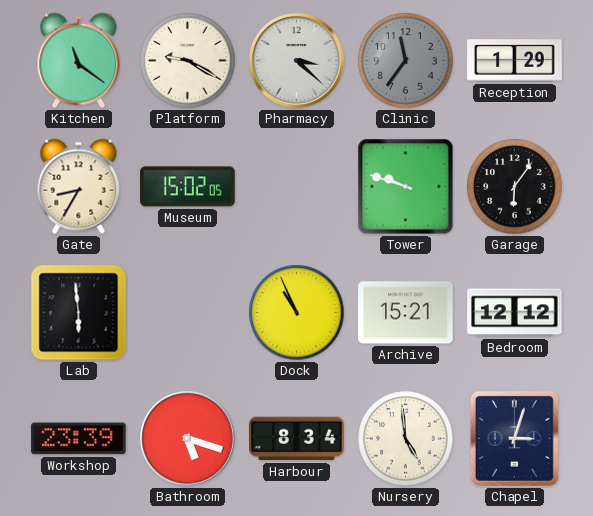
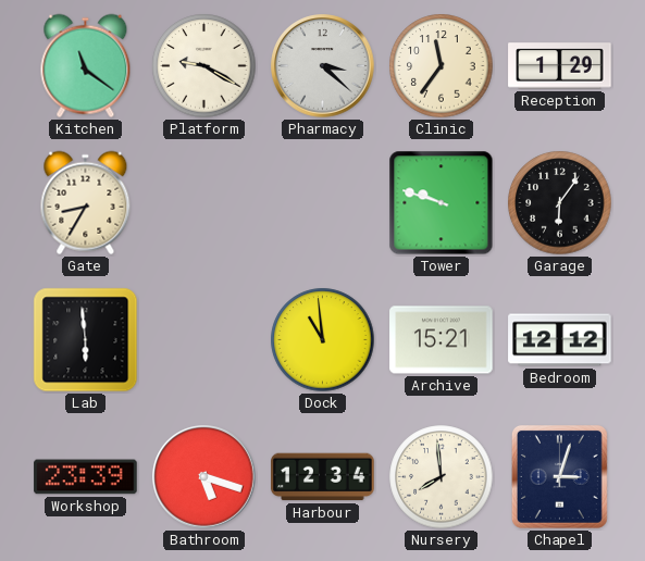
Clinic dial: grey -> cream
Museum: 15:02 -> none
Dock: 10:56 -> 10:59
Harbour: 8:34 -> 12:34
Nursery: 4:59 -> 7:59
